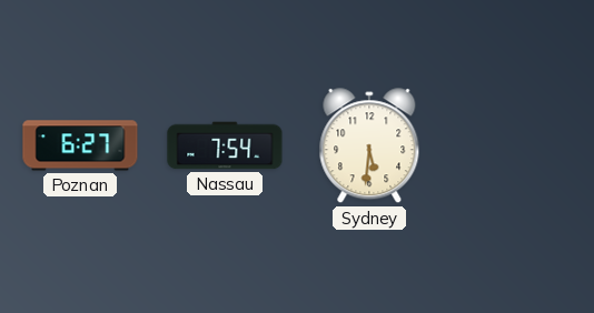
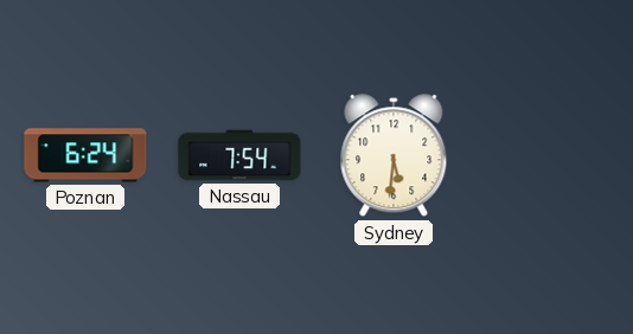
Poznan: 6:27 -> 6:24
